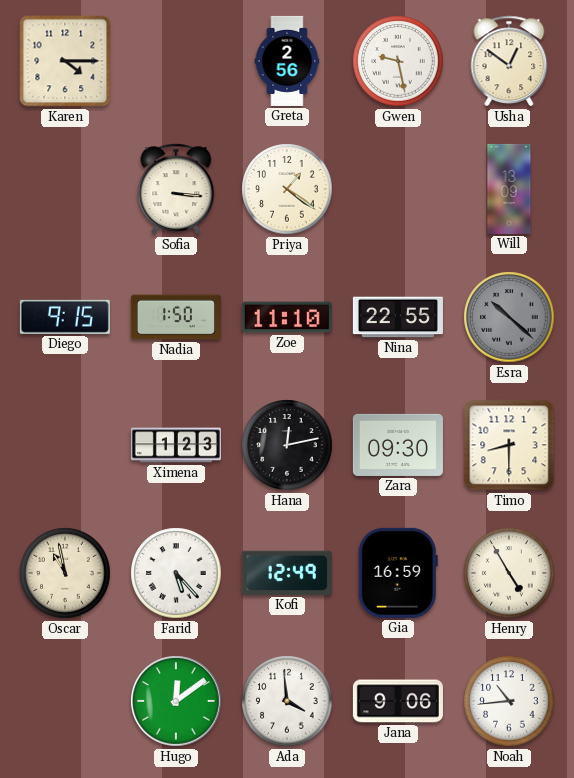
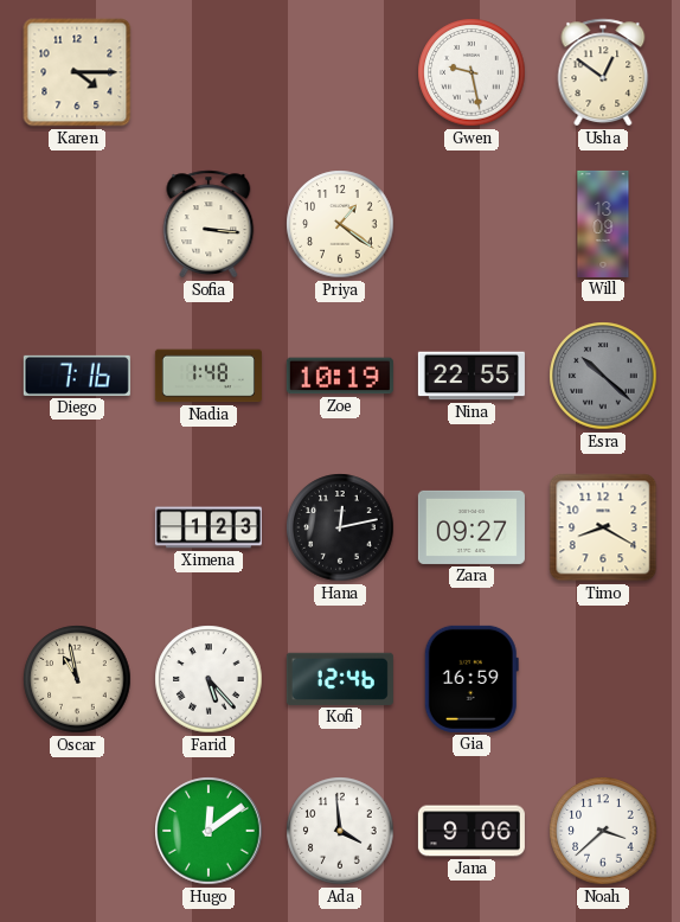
Greta: 2:56 -> none
Diego: 9:15 -> 7:16
Nadia: 1:50 -> 1:48
Zoe: 11:10 -> 10:19
Zara: 09:30 -> 09:27
Timo: 8:30 -> 8:20
Kofi: 12:49 -> 12:46
Henry: 4:55 -> none
Noah: 10:44 -> 3:38
